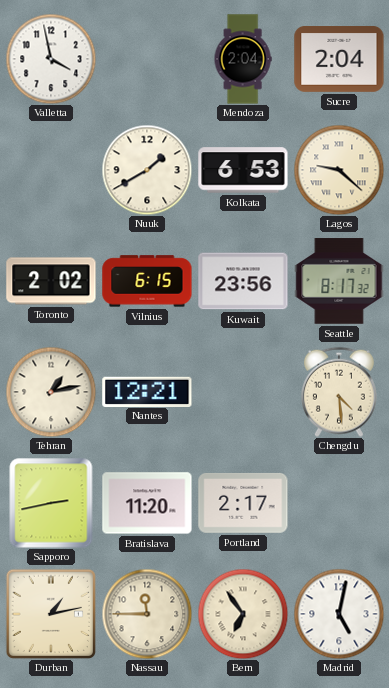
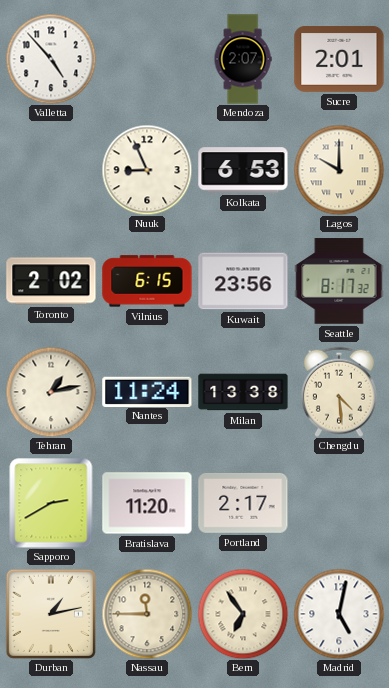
Valletta: 3:58 -> 4:53
Mendoza: 2:04 -> 2:07
Sucre: 2:04 -> 2:01
Nuuk: 1:40 -> 8:56
Lagos: 9:22 -> 10:00
Nantes: 12:21 -> 11:24
Milan: none -> 13:38
Sapporo: 2:43 -> 2:40
